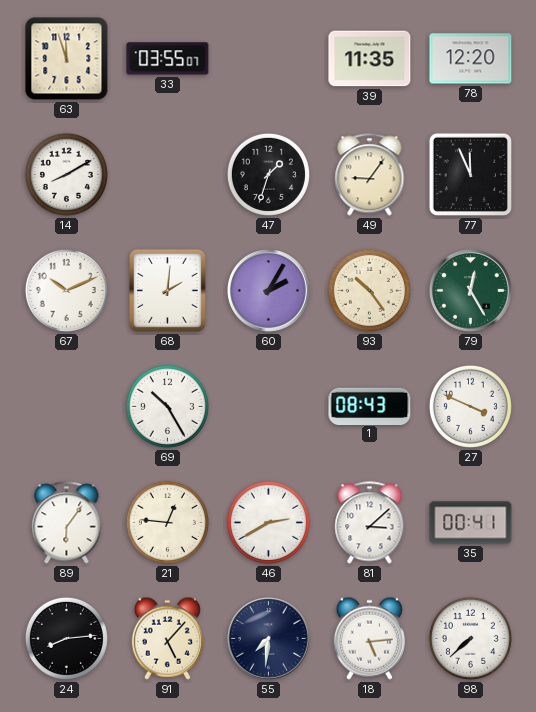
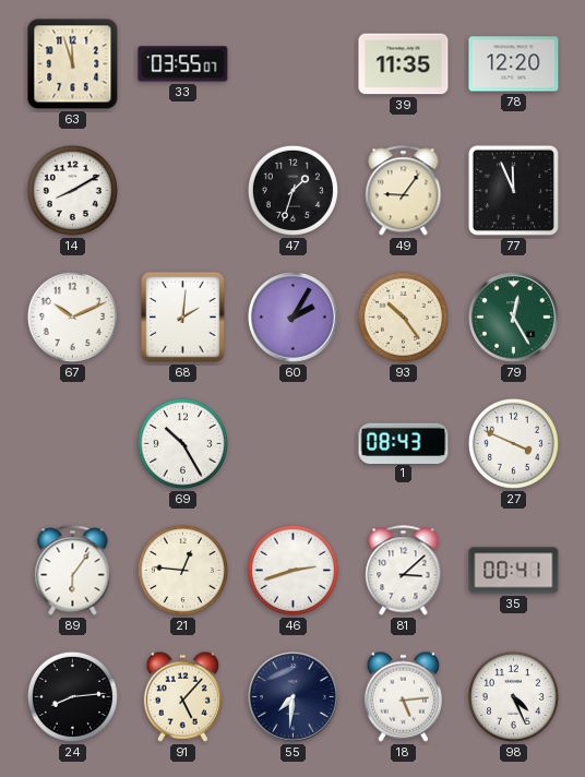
46: 2:40 -> 2:42
98: 7:38 -> 4:26
